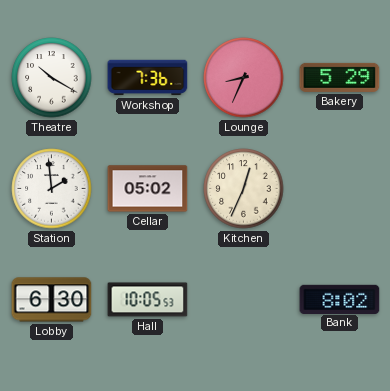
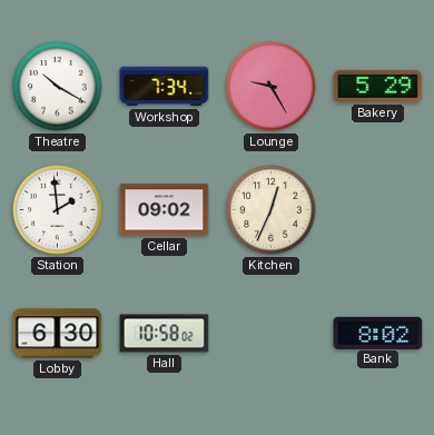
Workshop: 7:36 -> 7:34
Lounge: 8:34 -> 9:25
Cellar: 05:02 -> 09:02
Hall: 10:05 -> 10:58
